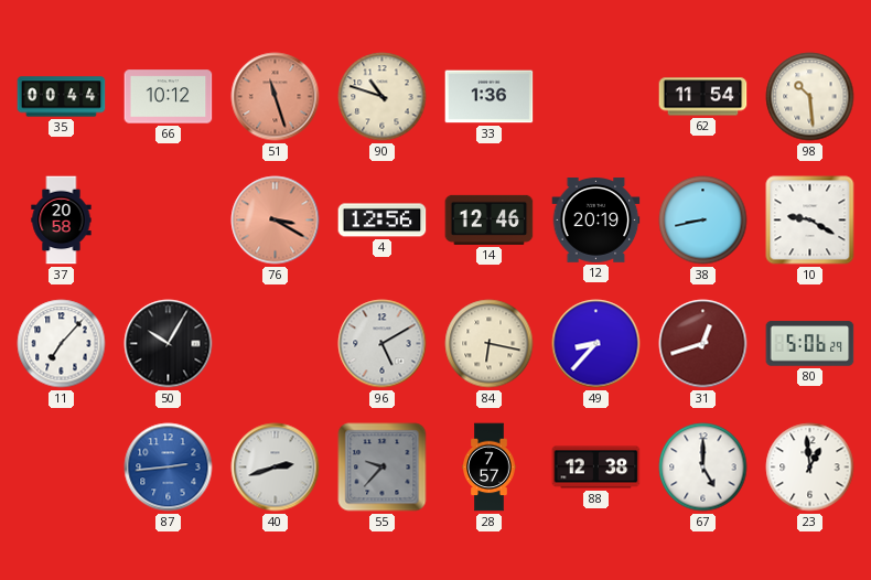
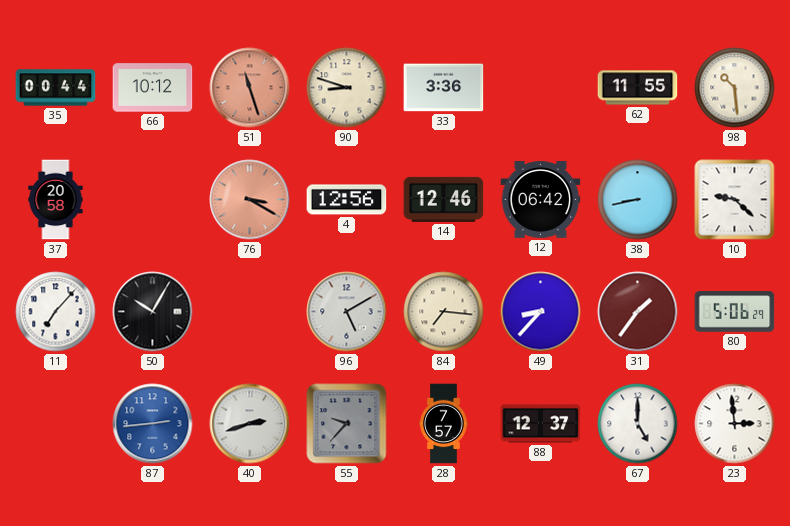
90: 10:48 -> 8:48
33: 1:36 -> 3:36
62: 11:54 -> 11:55
12: 20:19 -> 06:42
10: 9:20 -> 9:22
84: 6:17 -> 7:16
31: 12:42 -> 1:36
88: 12:38 -> 12:37
23: 12:59 -> 2:59
